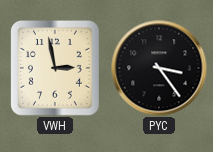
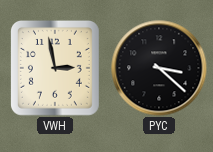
PYC: 3:24 -> 3:22
